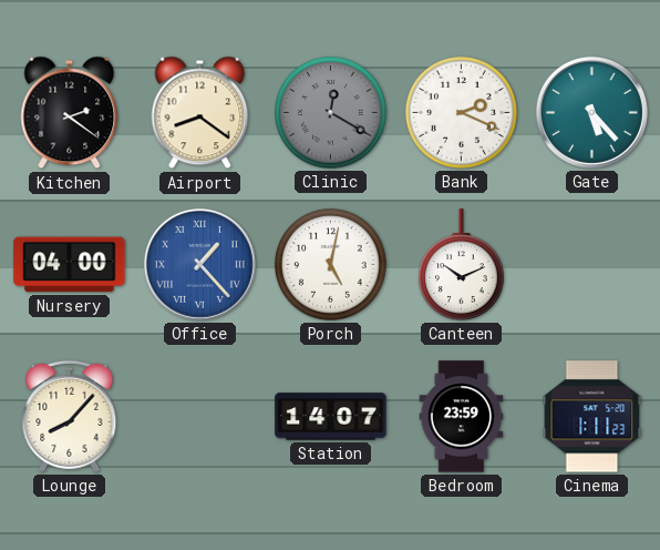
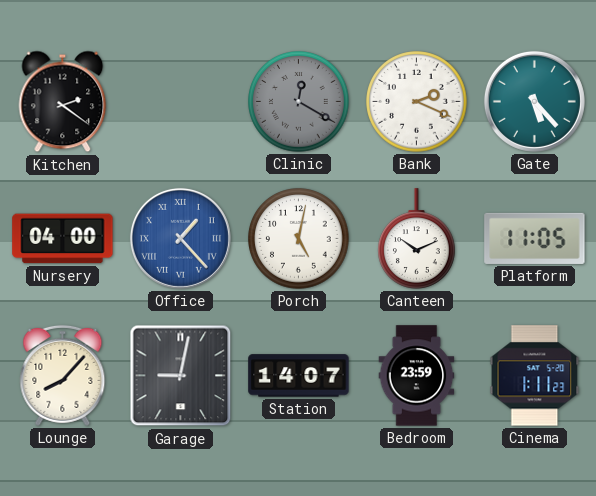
Airport: 8:21 -> none
Platform: none -> 11:05
Garage: none -> 9:02
